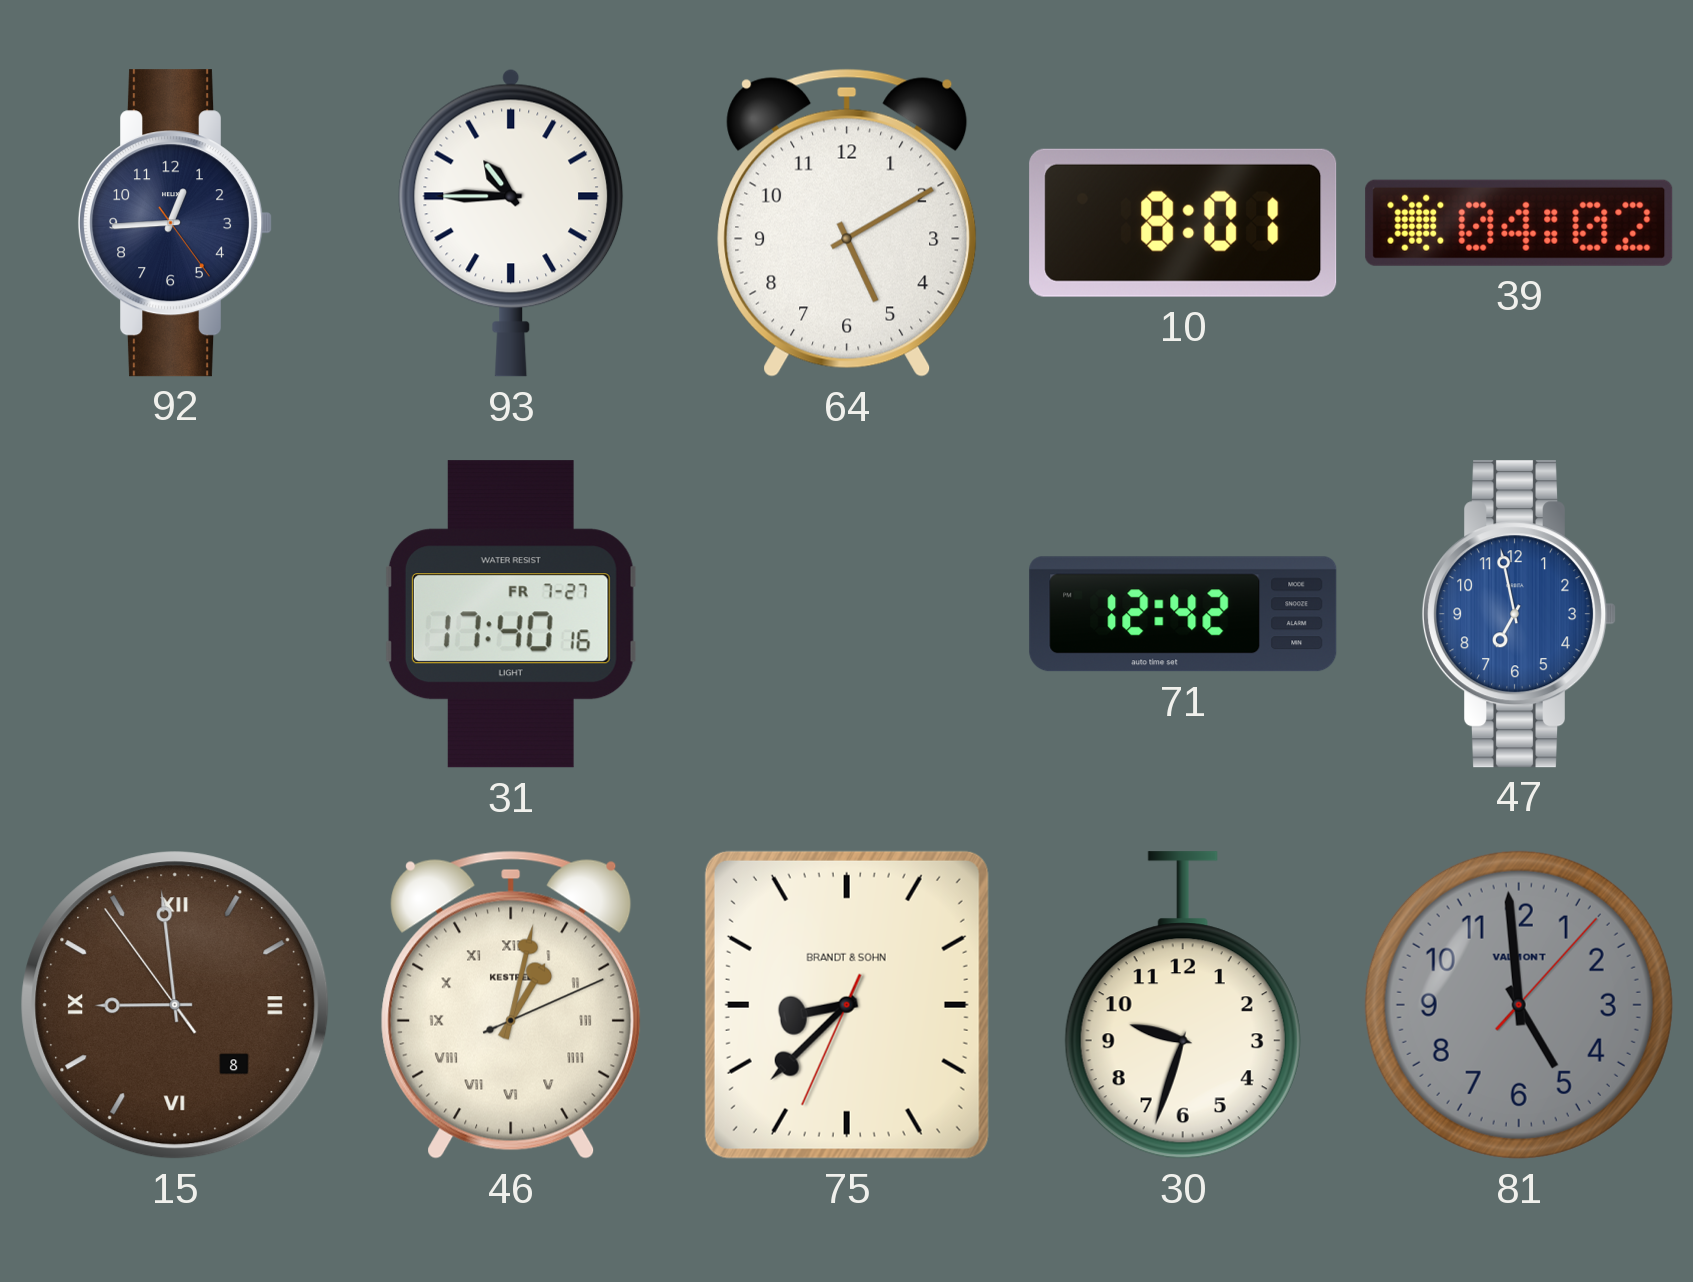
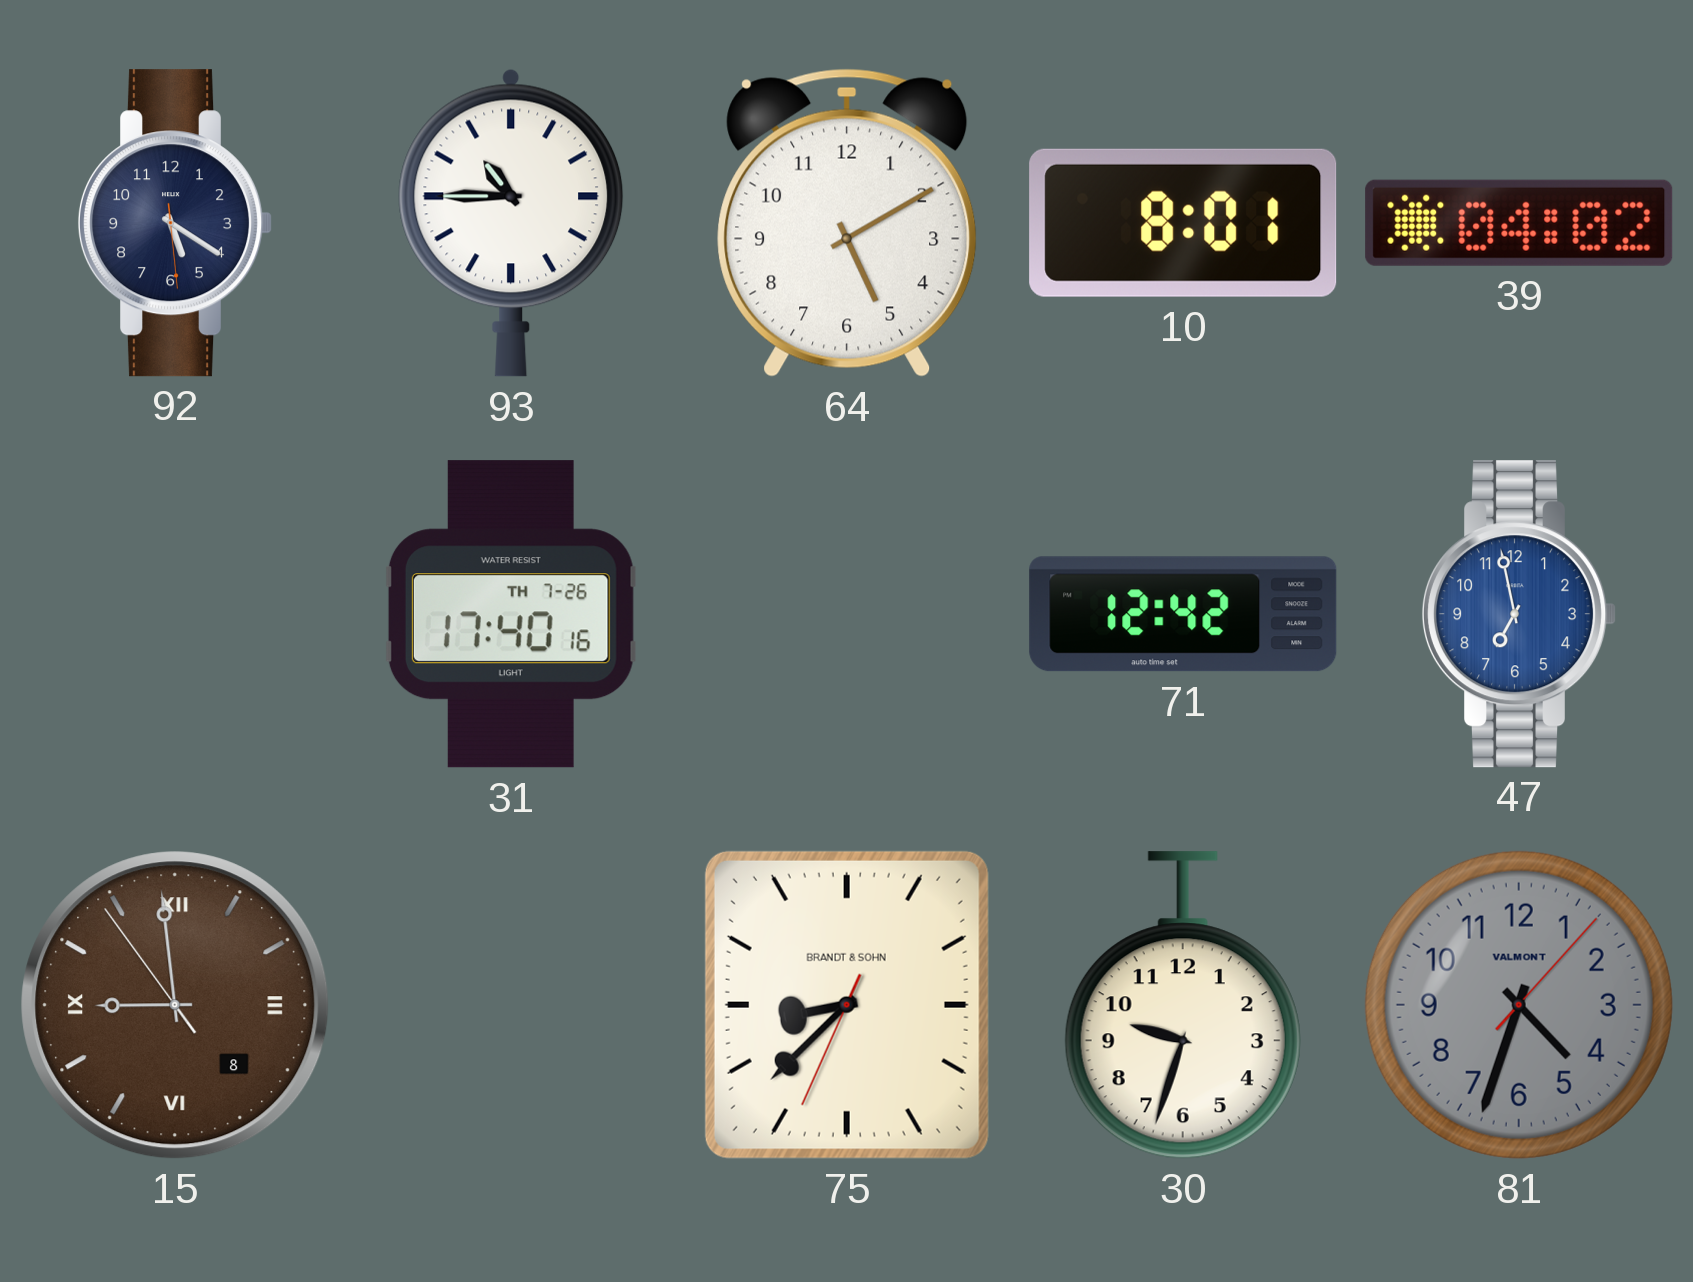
92: 12:44 -> 5:20
31 date: FR 7-27 -> TH 7-26
46: 1:02 -> none
81: 4:59 -> 4:33
